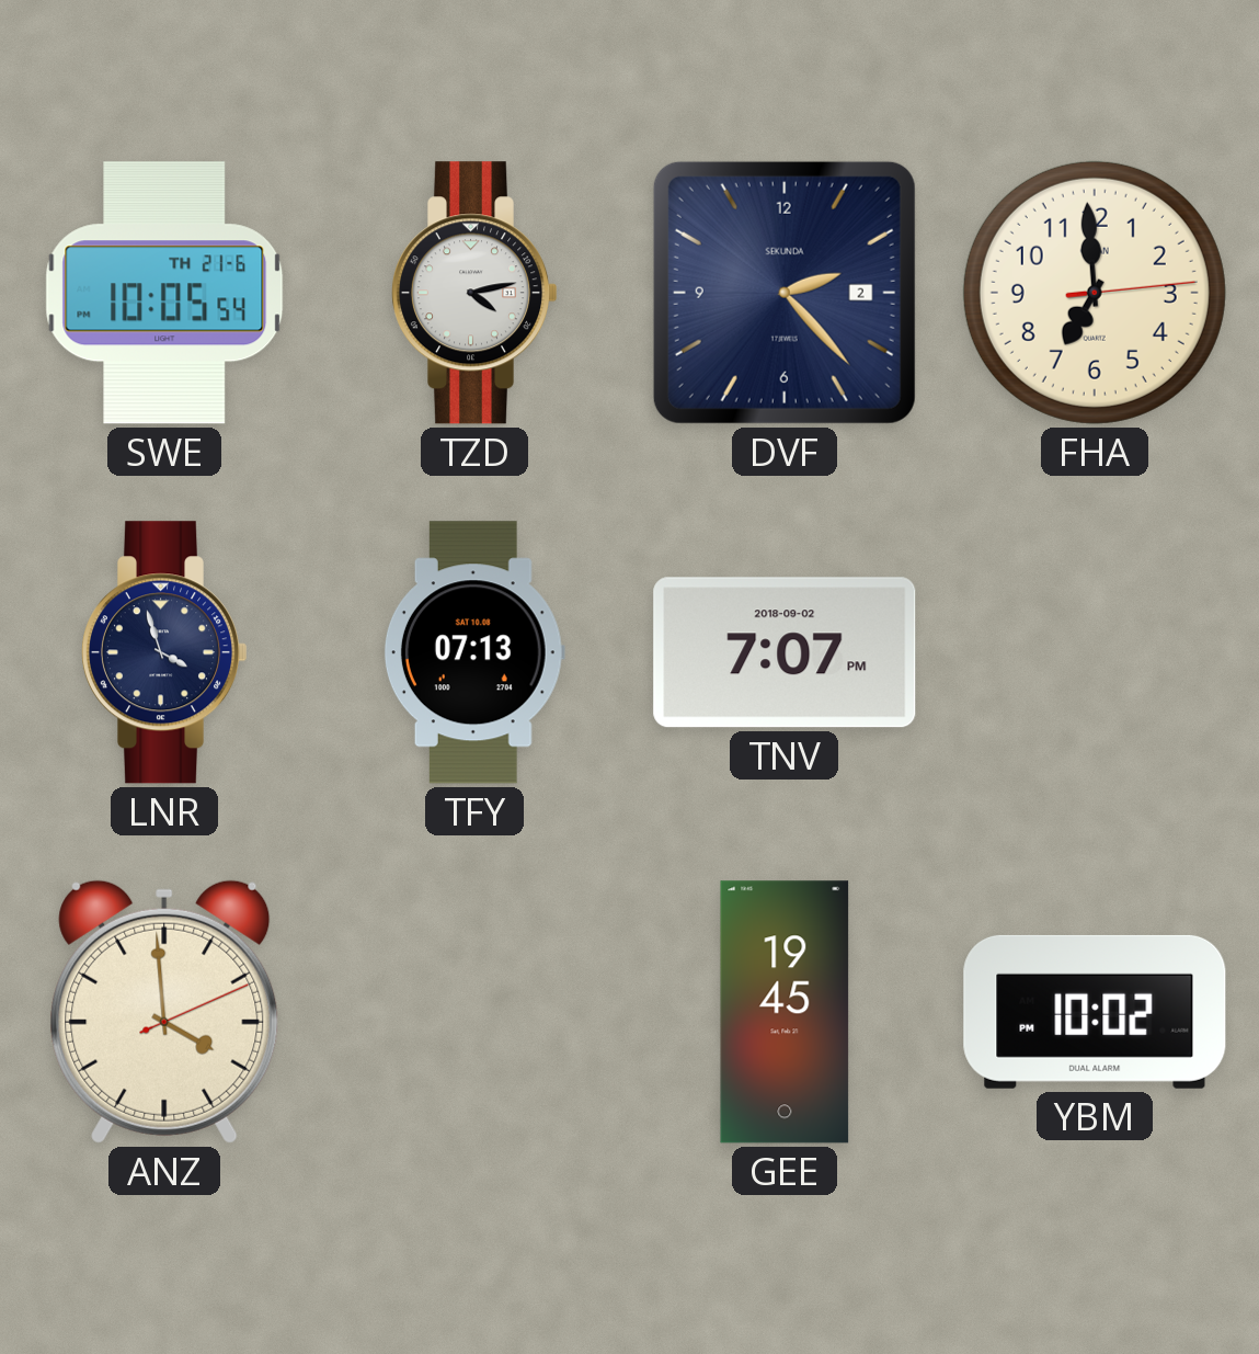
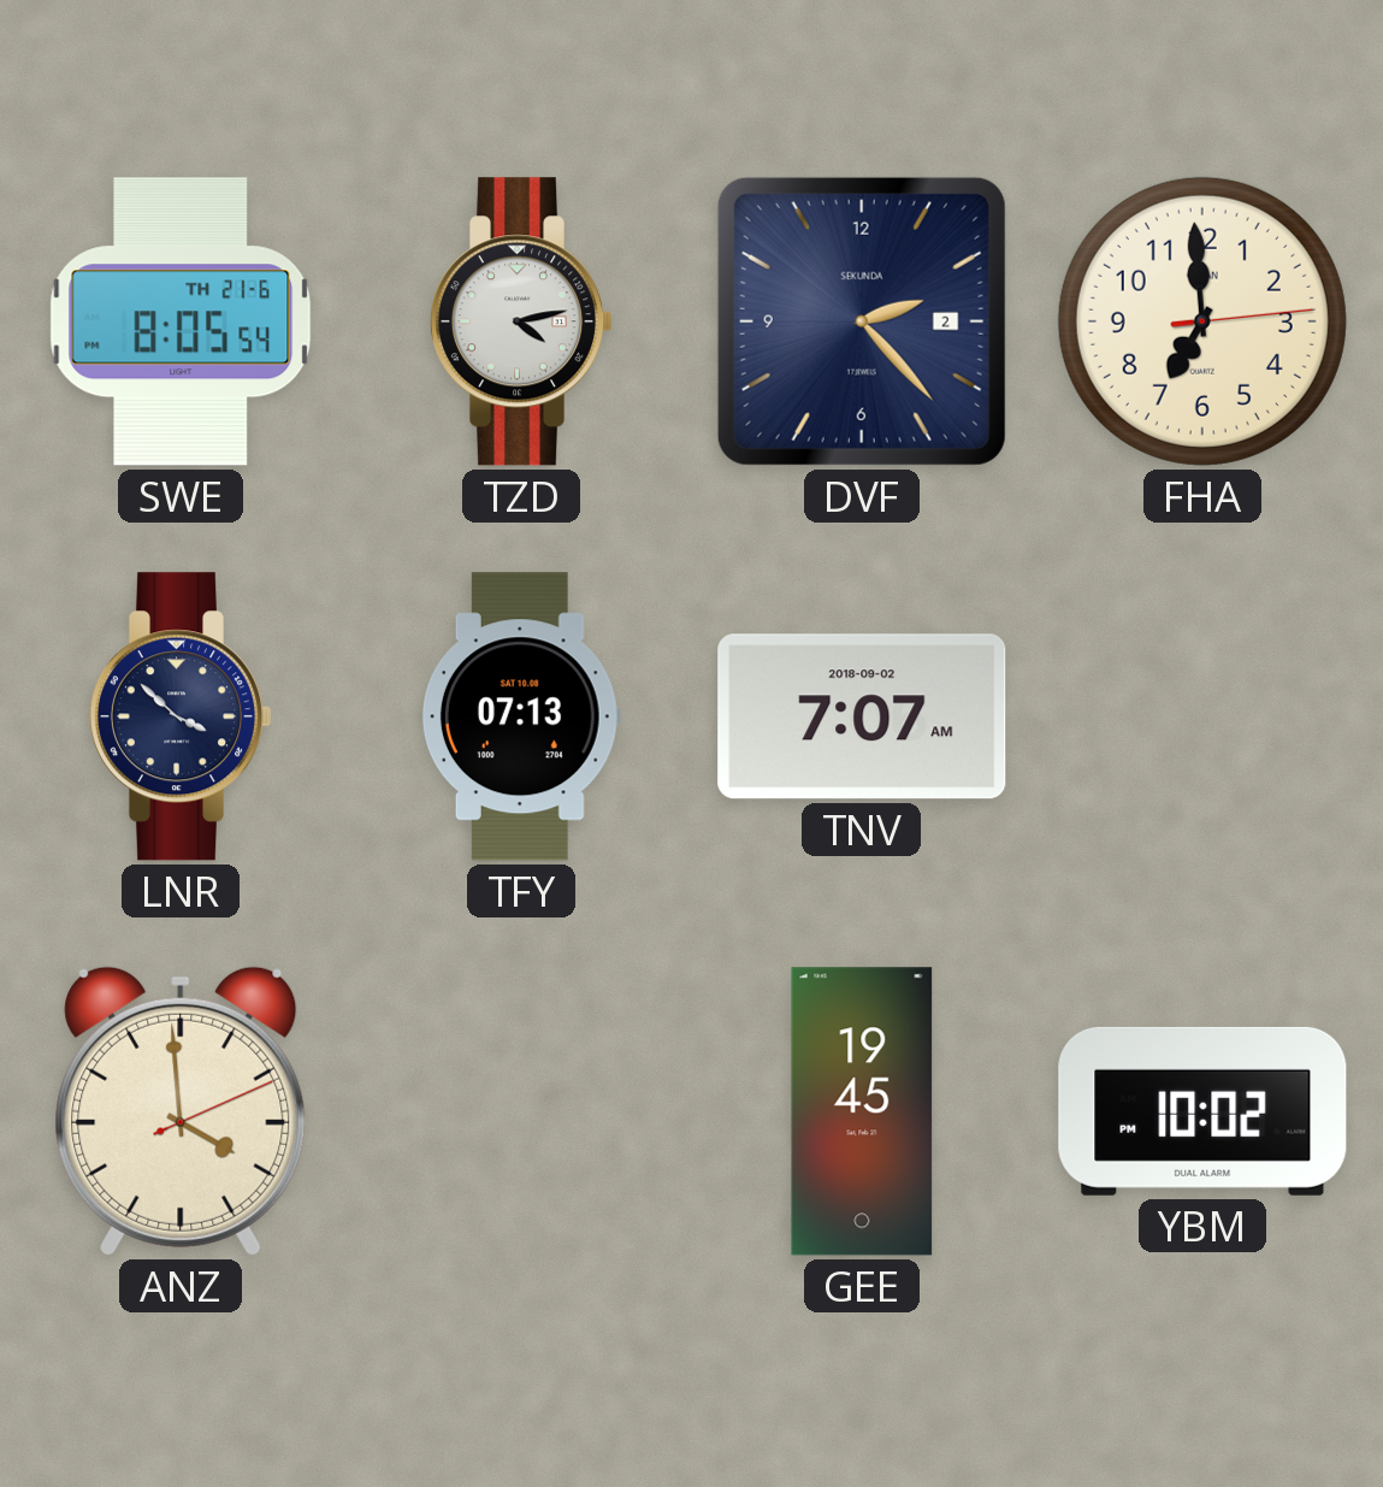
SWE: 10:05 -> 8:05
LNR: 3:57 -> 3:52
TNV: 7:07 PM -> 7:07 AM
